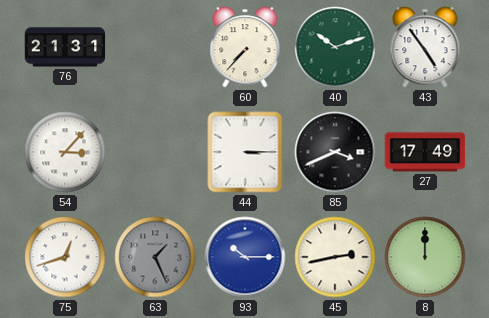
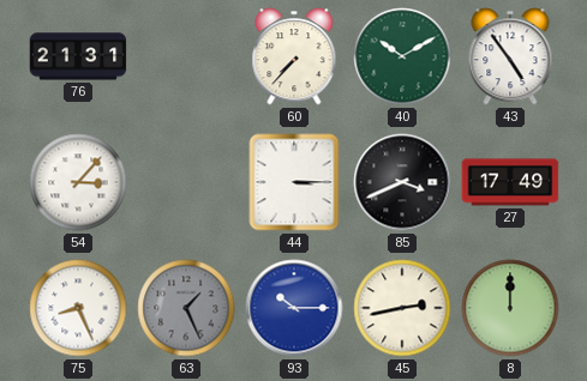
40: 10:12 -> 10:10
75: 12:42 -> 8:26
